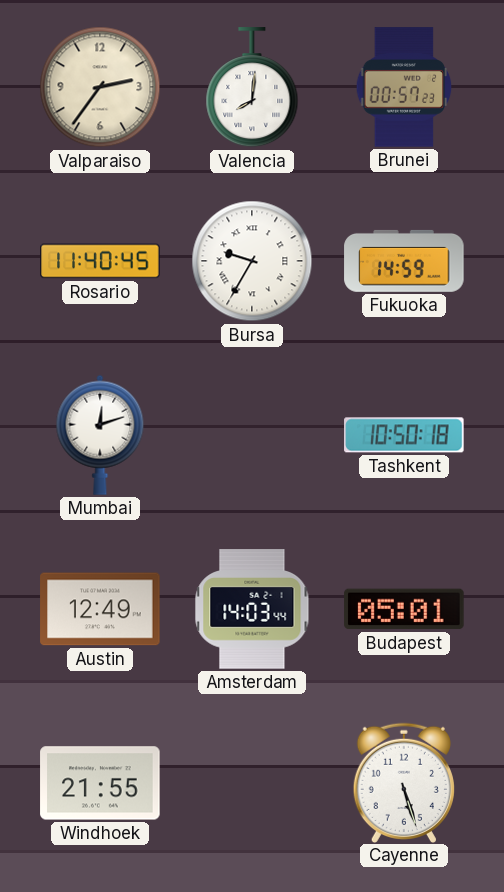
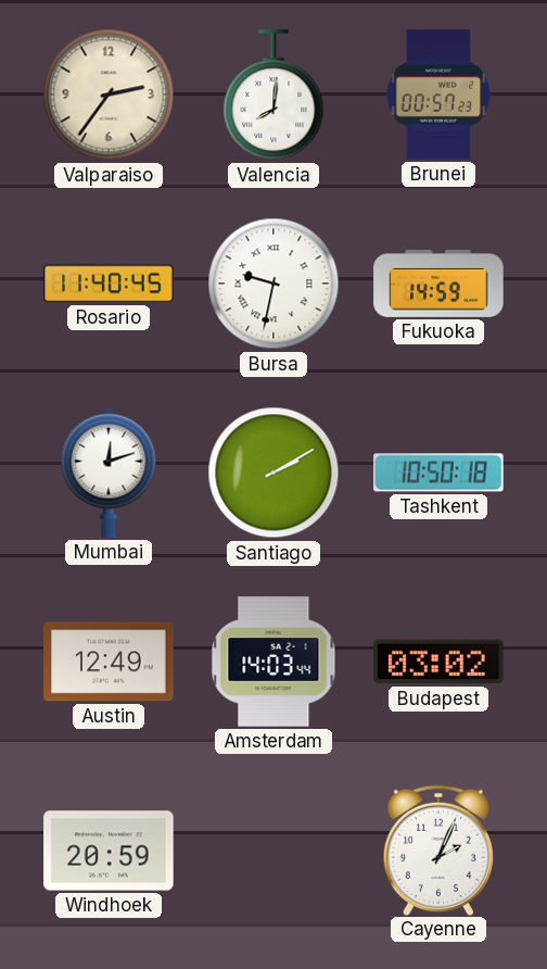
Bursa: 9:35 -> 9:32
Santiago: none -> 2:10
Budapest: 05:01 -> 03:02
Windhoek: 21:55 -> 20:59
Cayenne: 5:27 -> 2:04
